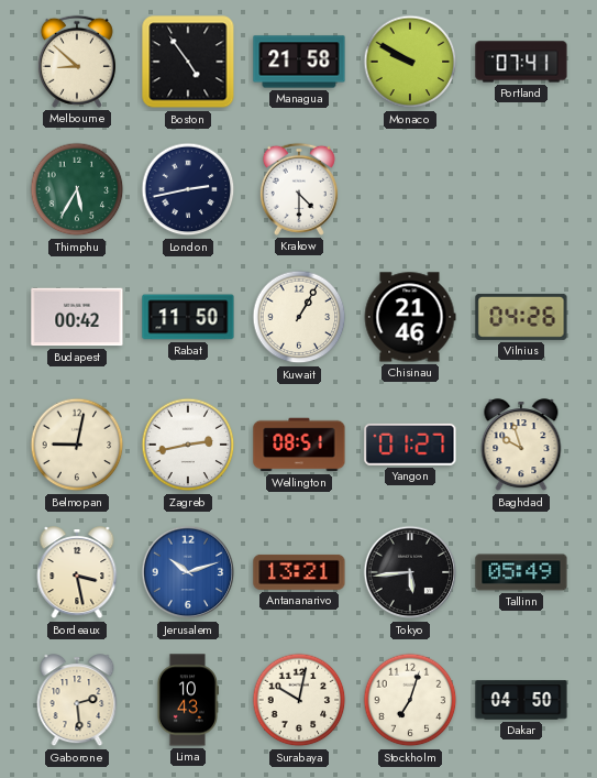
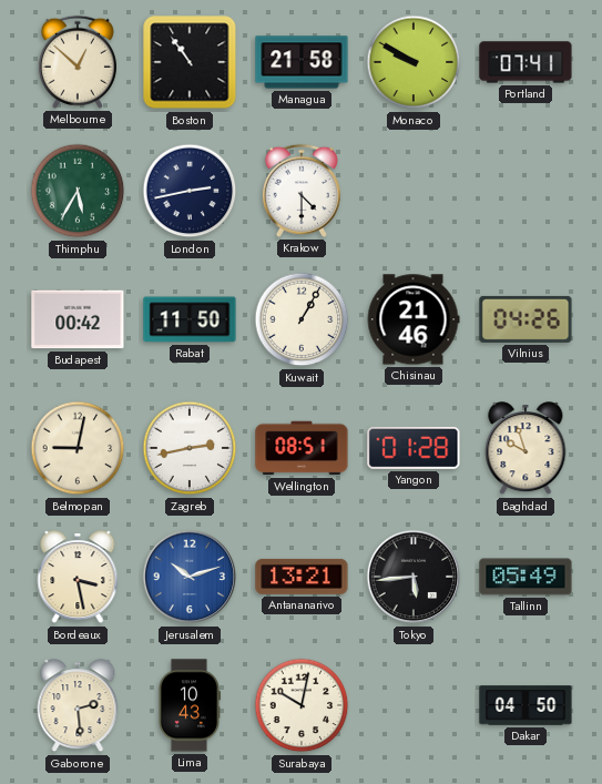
Melbourne: 8:52 -> 12:52
Boston: 4:54 -> 10:54
Yangon: 01:27 -> 01:28
Stockholm: 7:03 -> none
